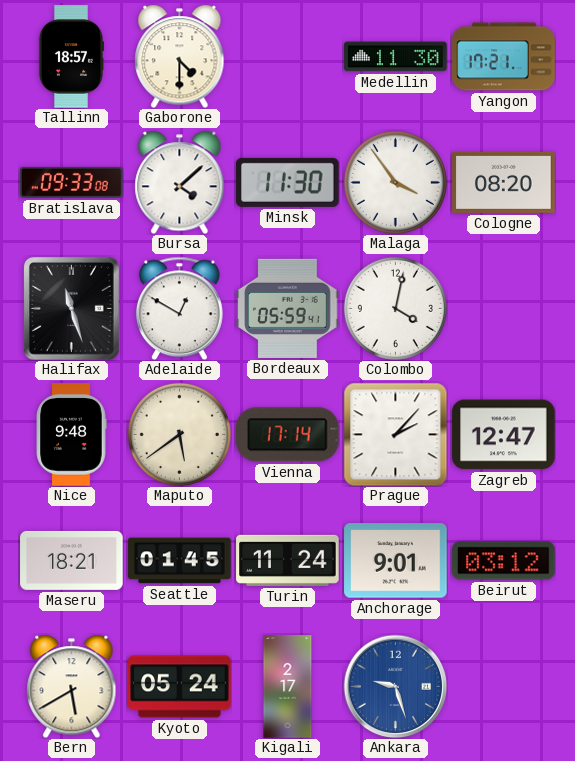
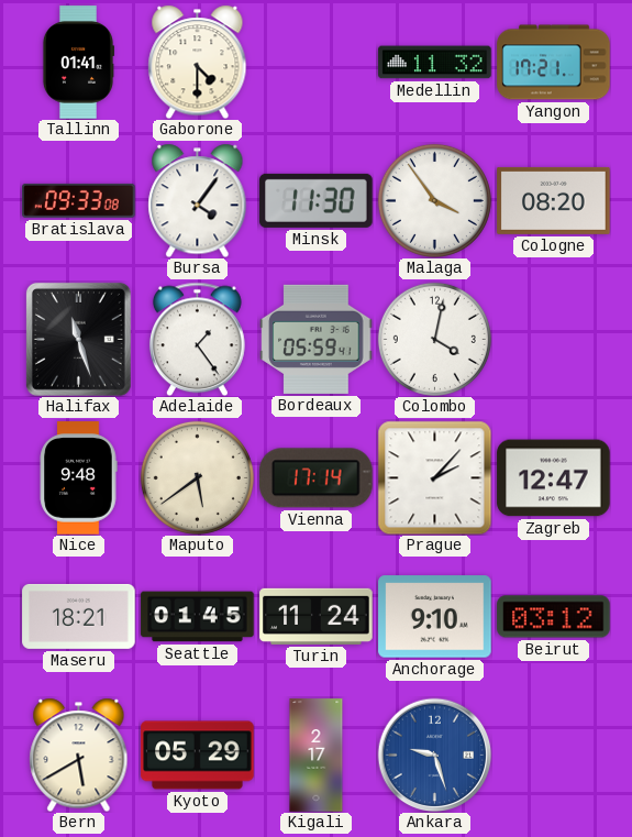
Tallinn: 18:57 -> 01:41
Medellin: 11:30 -> 11:32
Bursa: 4:08 -> 4:06
Adelaide: 12:50 -> 1:24
Anchorage: 9:01 -> 9:10
Kyoto: 05:24 -> 05:29
